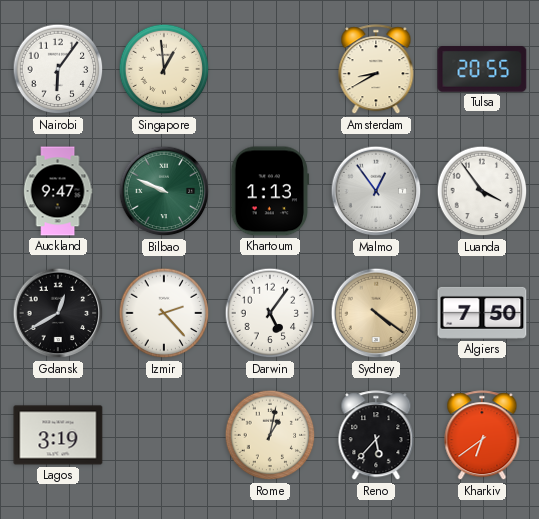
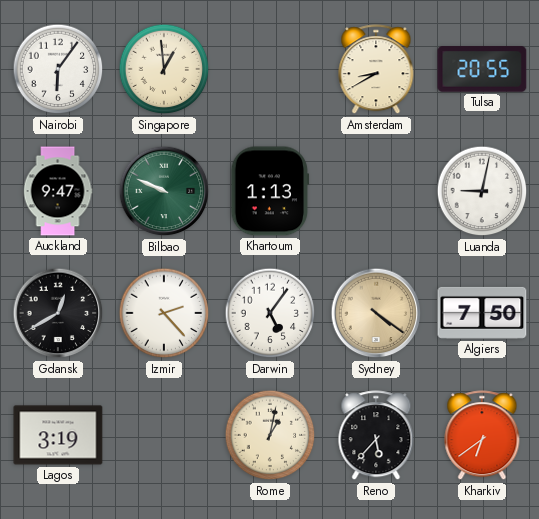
Malmo: 12:54 -> none
Luanda: 3:54 -> 9:02
